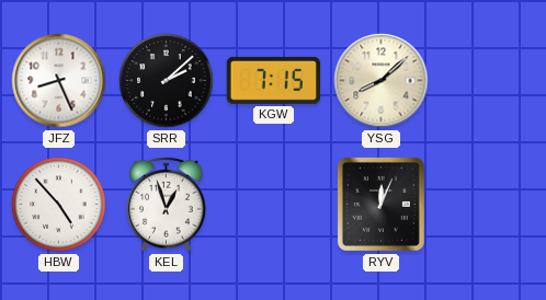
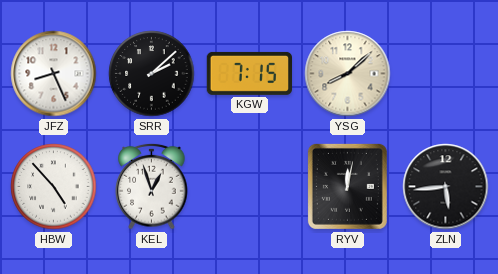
RYV: 12:04 -> 12:02
ZLN: none -> 5:44
